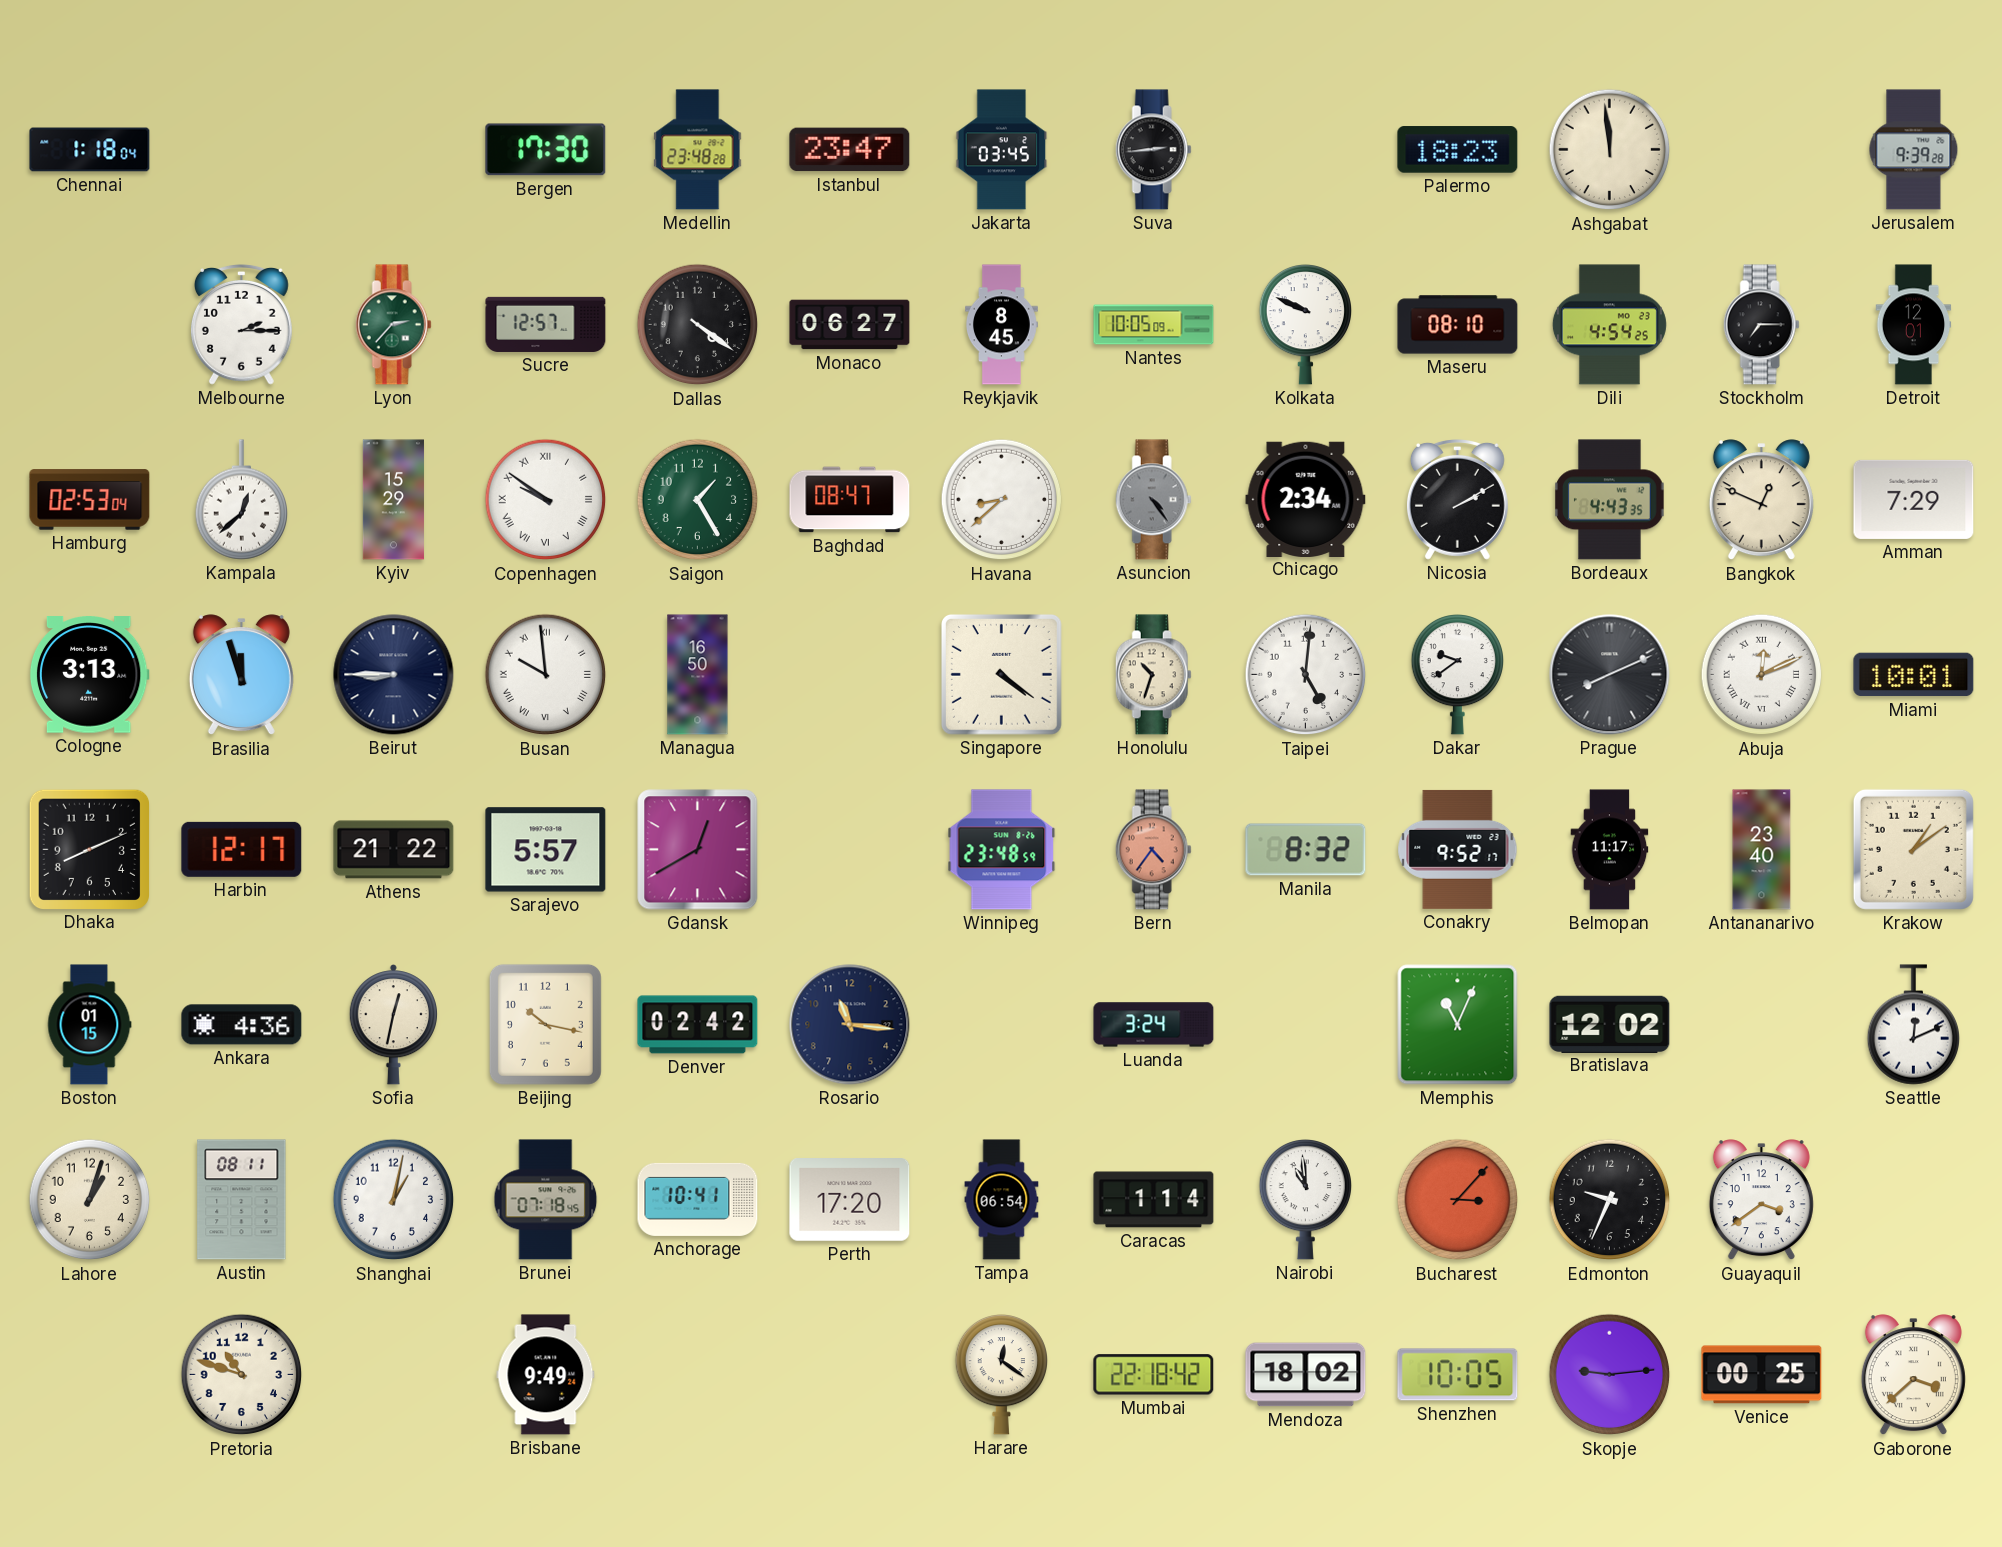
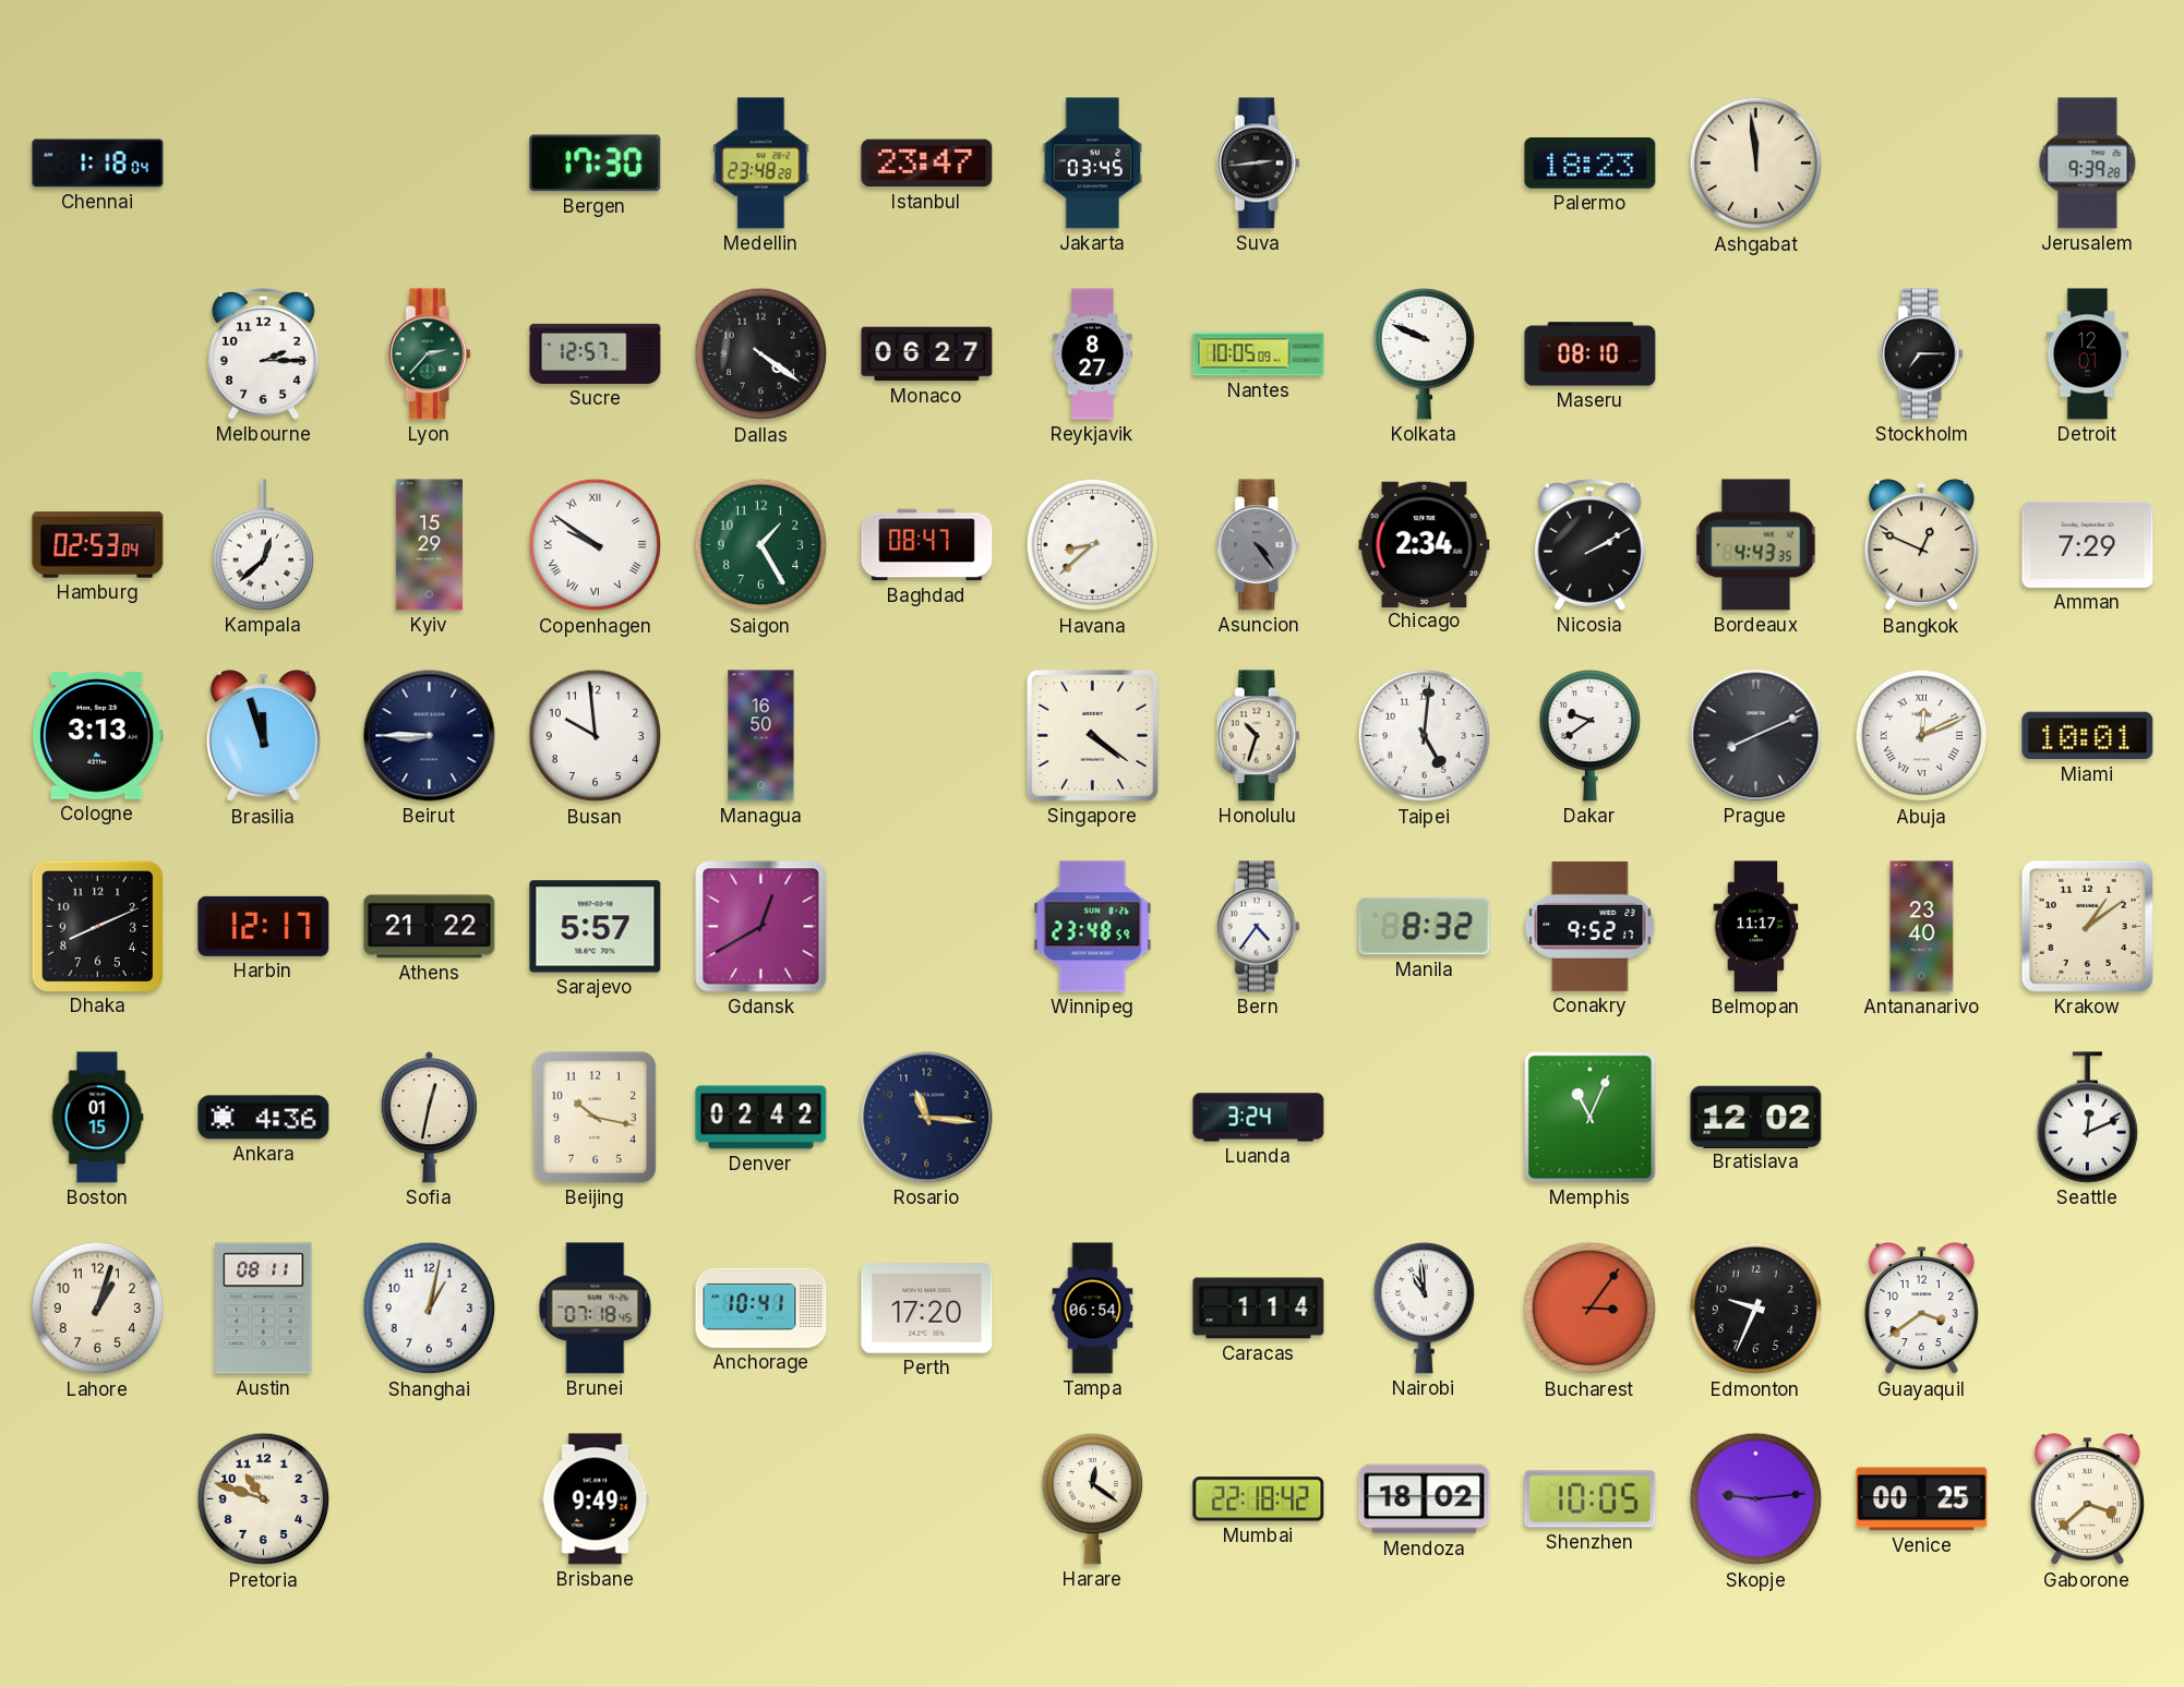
Reykjavik: 8:45 -> 8:27
Dili: 4:54 -> none
Busan numerals: Roman -> Arabic
Bern dial: salmon -> white
Bucharest: 3:07 -> 3:06
